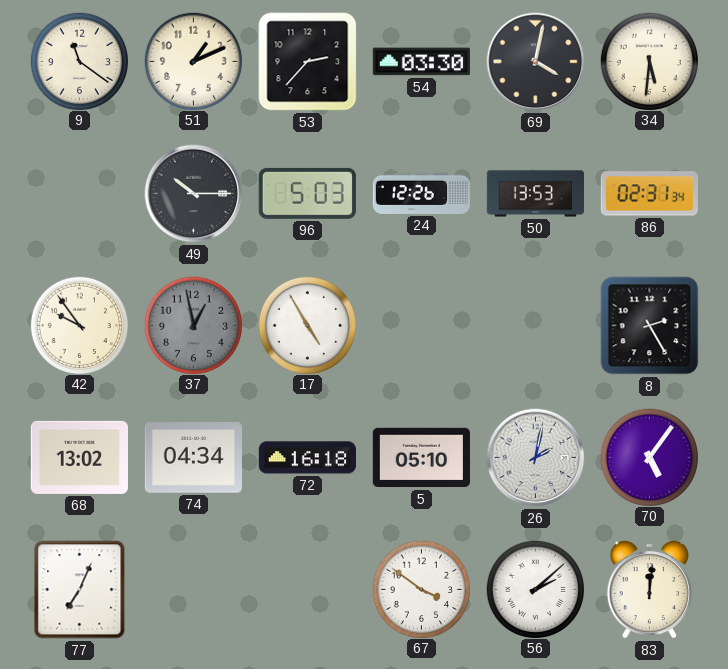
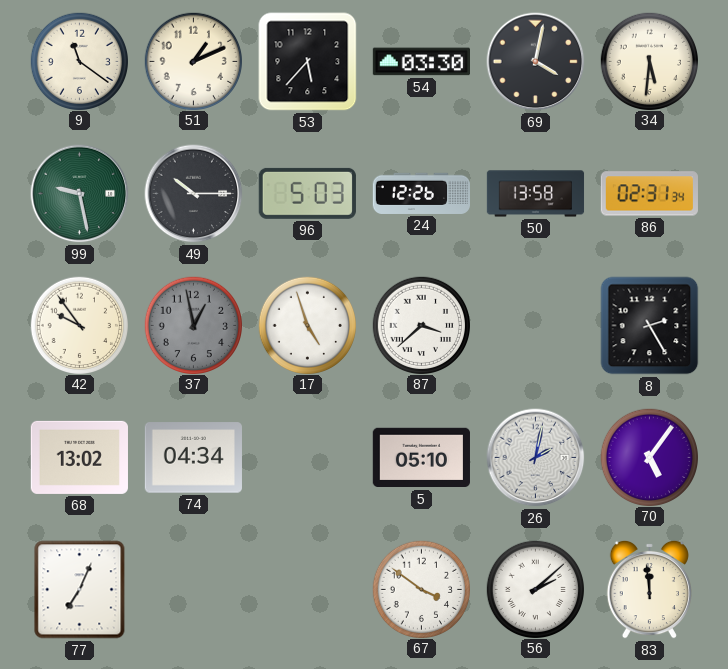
53: 2:37 -> 5:37
99: none -> 9:28
50: 13:53 -> 13:58
17: 4:55 -> 4:57
87: none -> 3:38
72: 16:18 -> none
83: 12:01 -> 11:59
